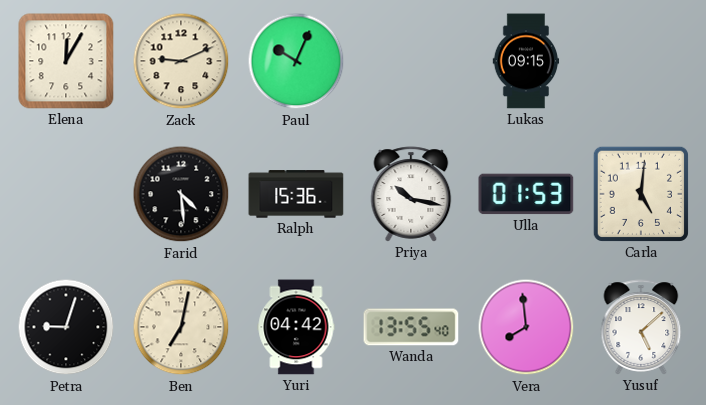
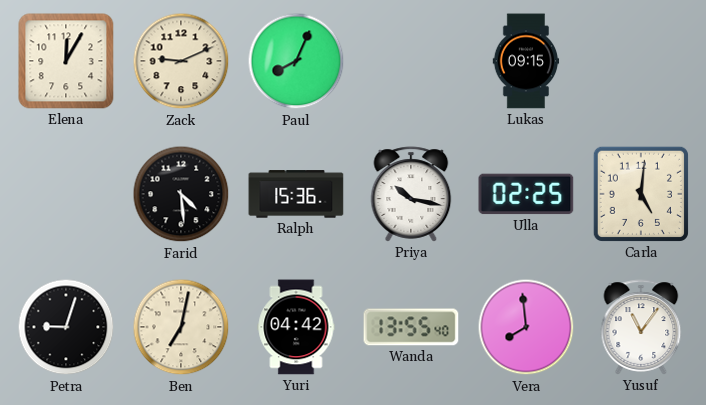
Paul: 10:04 -> 8:04
Ulla: 01:53 -> 02:25
Yusuf: 5:08 -> 11:06
